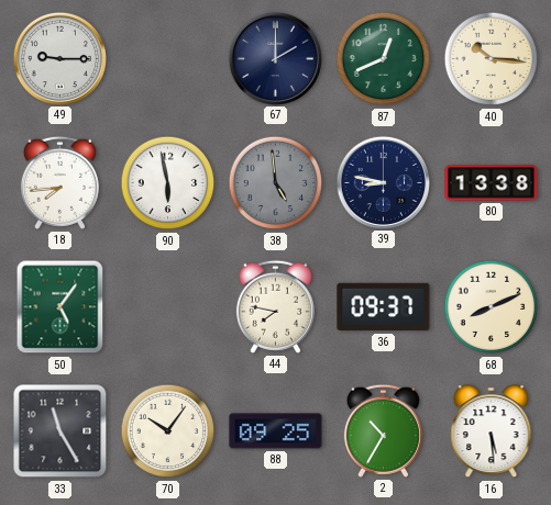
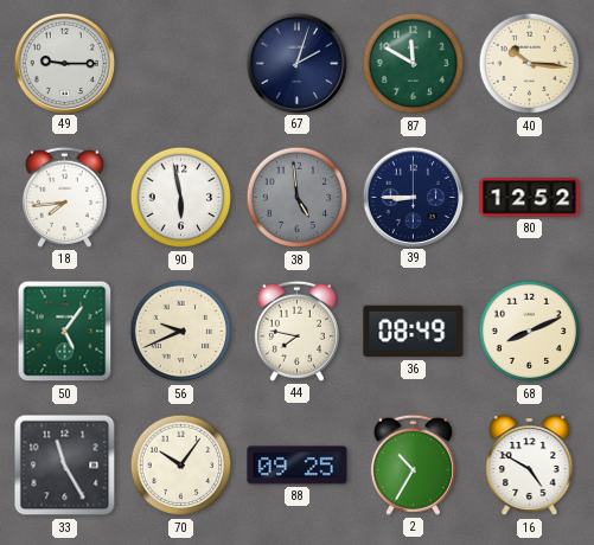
67: 2:00 -> 2:03
87: 12:41 -> 11:50
39: 8:47 -> 8:45
80: 13:38 -> 12:52
56: none -> 9:41
36: 09:37 -> 08:49
16: 5:29 -> 4:50
